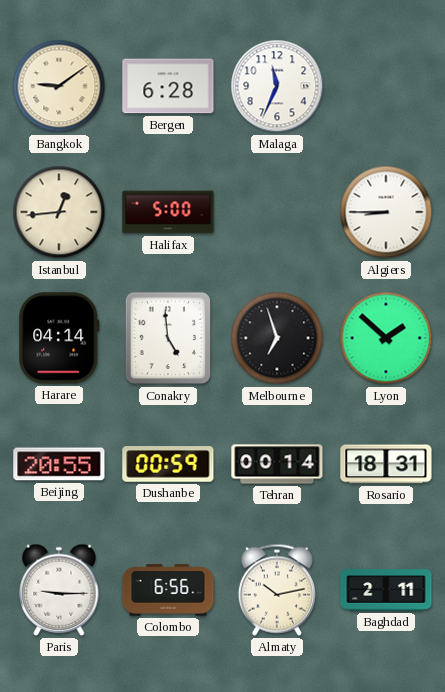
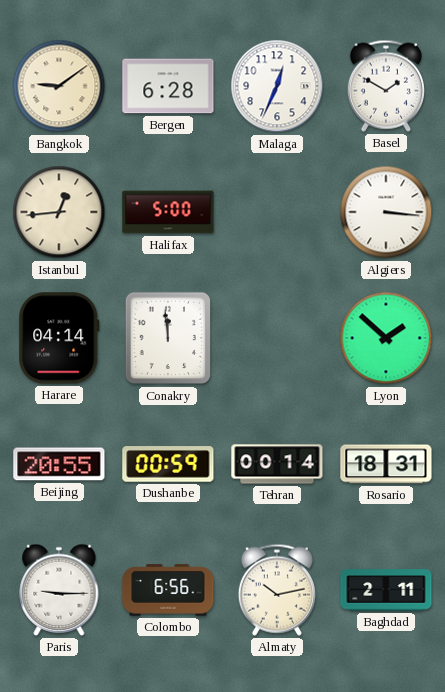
Malaga: 11:34 -> 12:34
Basel: none -> 1:50
Algiers: 8:45 -> 3:16
Conakry: 4:59 -> 11:59
Melbourne: 6:57 -> none
